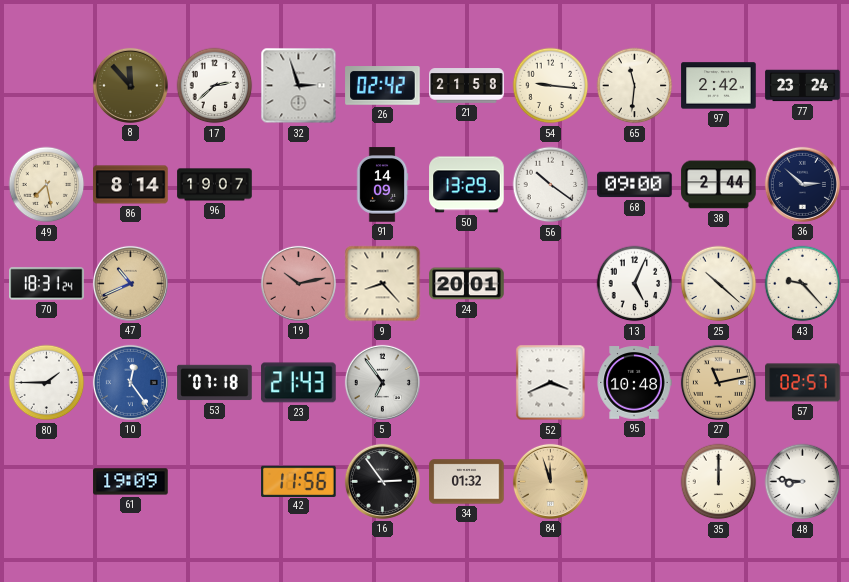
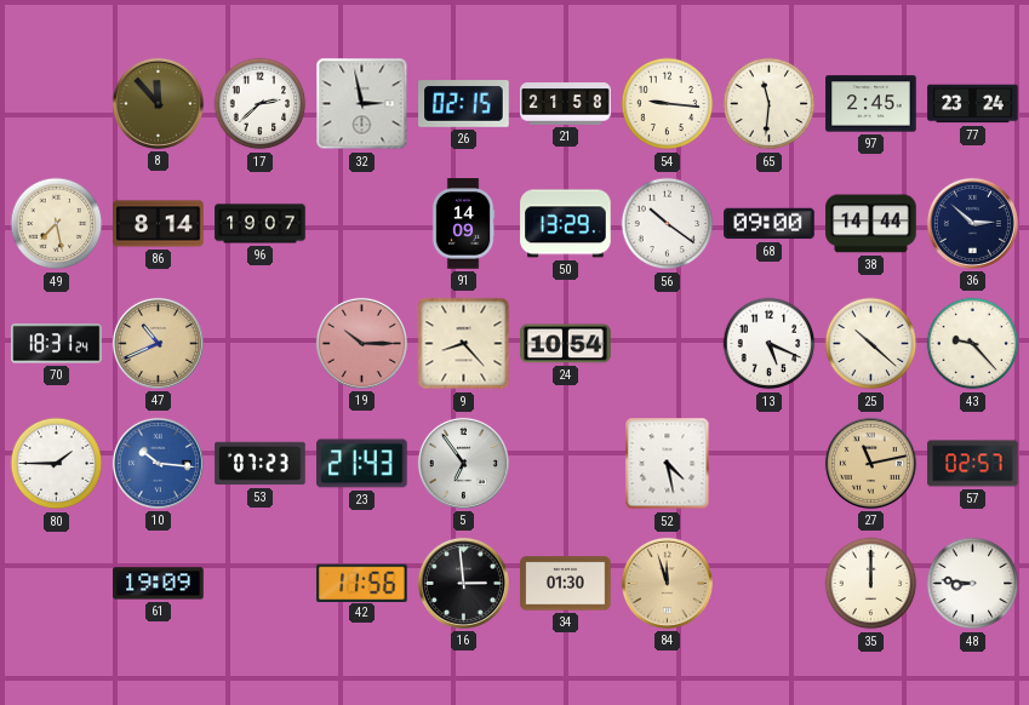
32: 2:57 -> 2:58
26: 02:42 -> 02:15
97: 2:42 -> 2:45
38: 2:44 -> 14:44
19: 10:13 -> 10:15
24: 20:01 -> 10:54
13: 5:04 -> 5:19
10: 12:24 -> 10:16
53: 07:18 -> 07:23
52: 3:41 -> 4:28
95: 10:48 -> none
16: 2:54 -> 2:59
34: 01:32 -> 01:30
